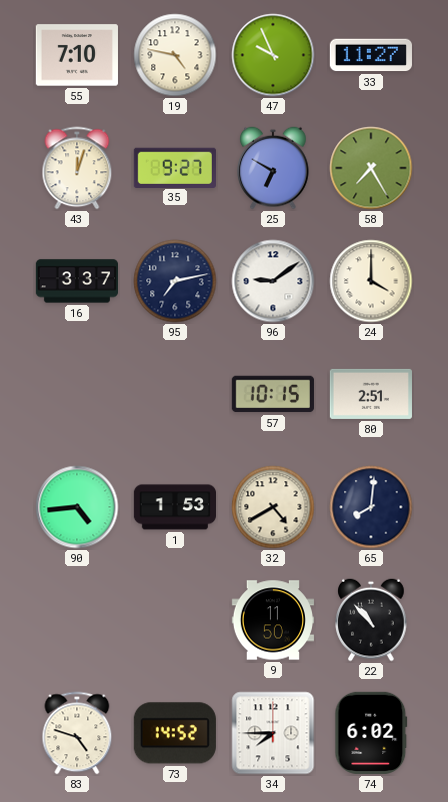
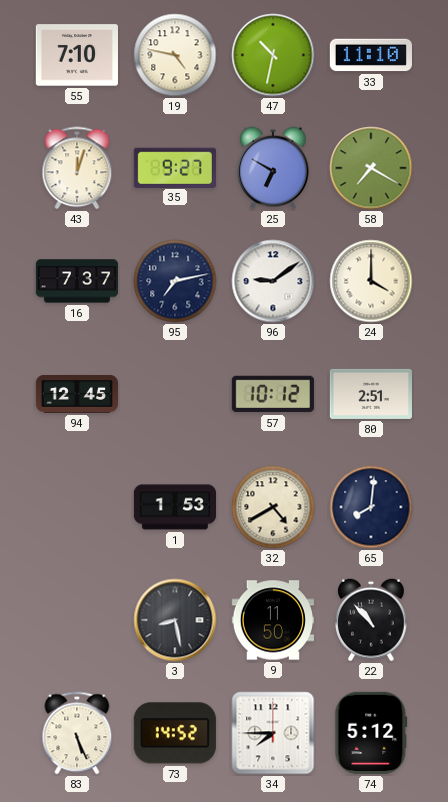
47: 9:56 -> 10:32
33: 11:27 -> 11:10
58: 7:25 -> 7:20
16: 3:37 -> 7:37
94: none -> 12:45
57: 10:15 -> 10:12
90: 4:44 -> none
3: none -> 8:28
83: 4:48 -> 5:26
74: 6:02 -> 5:12
